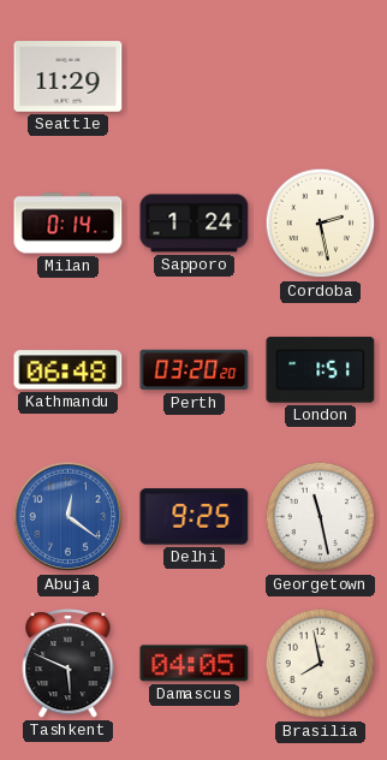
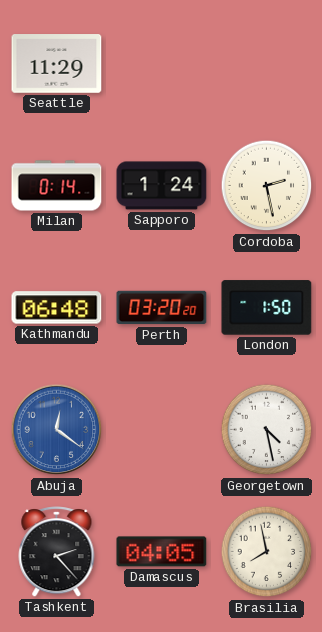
London: 1:51 -> 1:50
Delhi: 9:25 -> none
Georgetown: 11:28 -> 4:28
Tashkent: 5:49 -> 2:23
